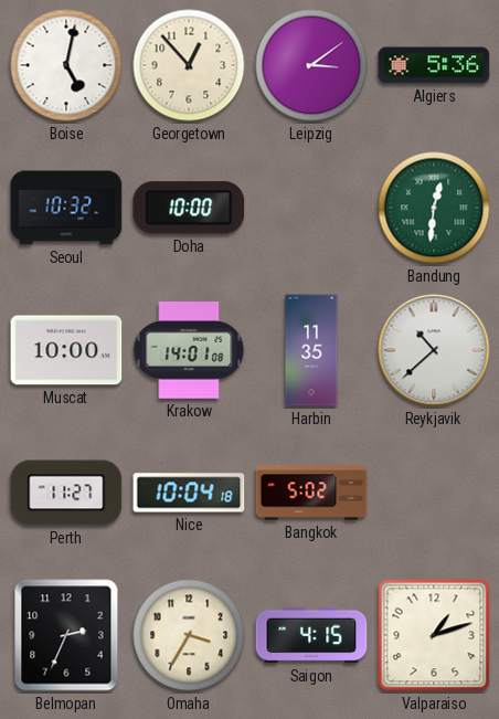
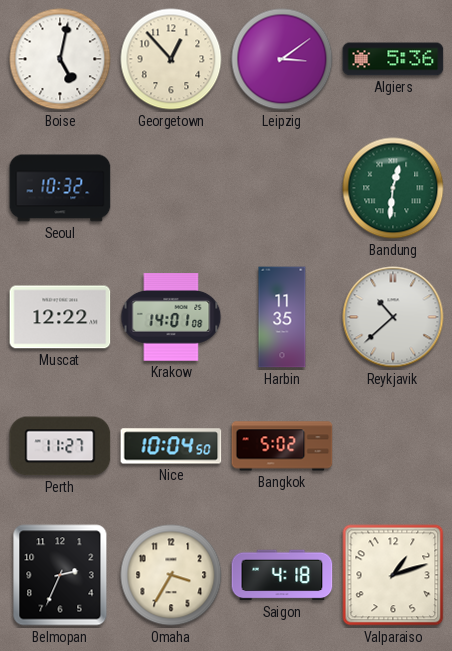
Doha: 10:00 -> none
Muscat: 10:00 -> 12:22
Nice: 10:04:18 -> 10:04:50
Saigon: 4:15 -> 4:18
